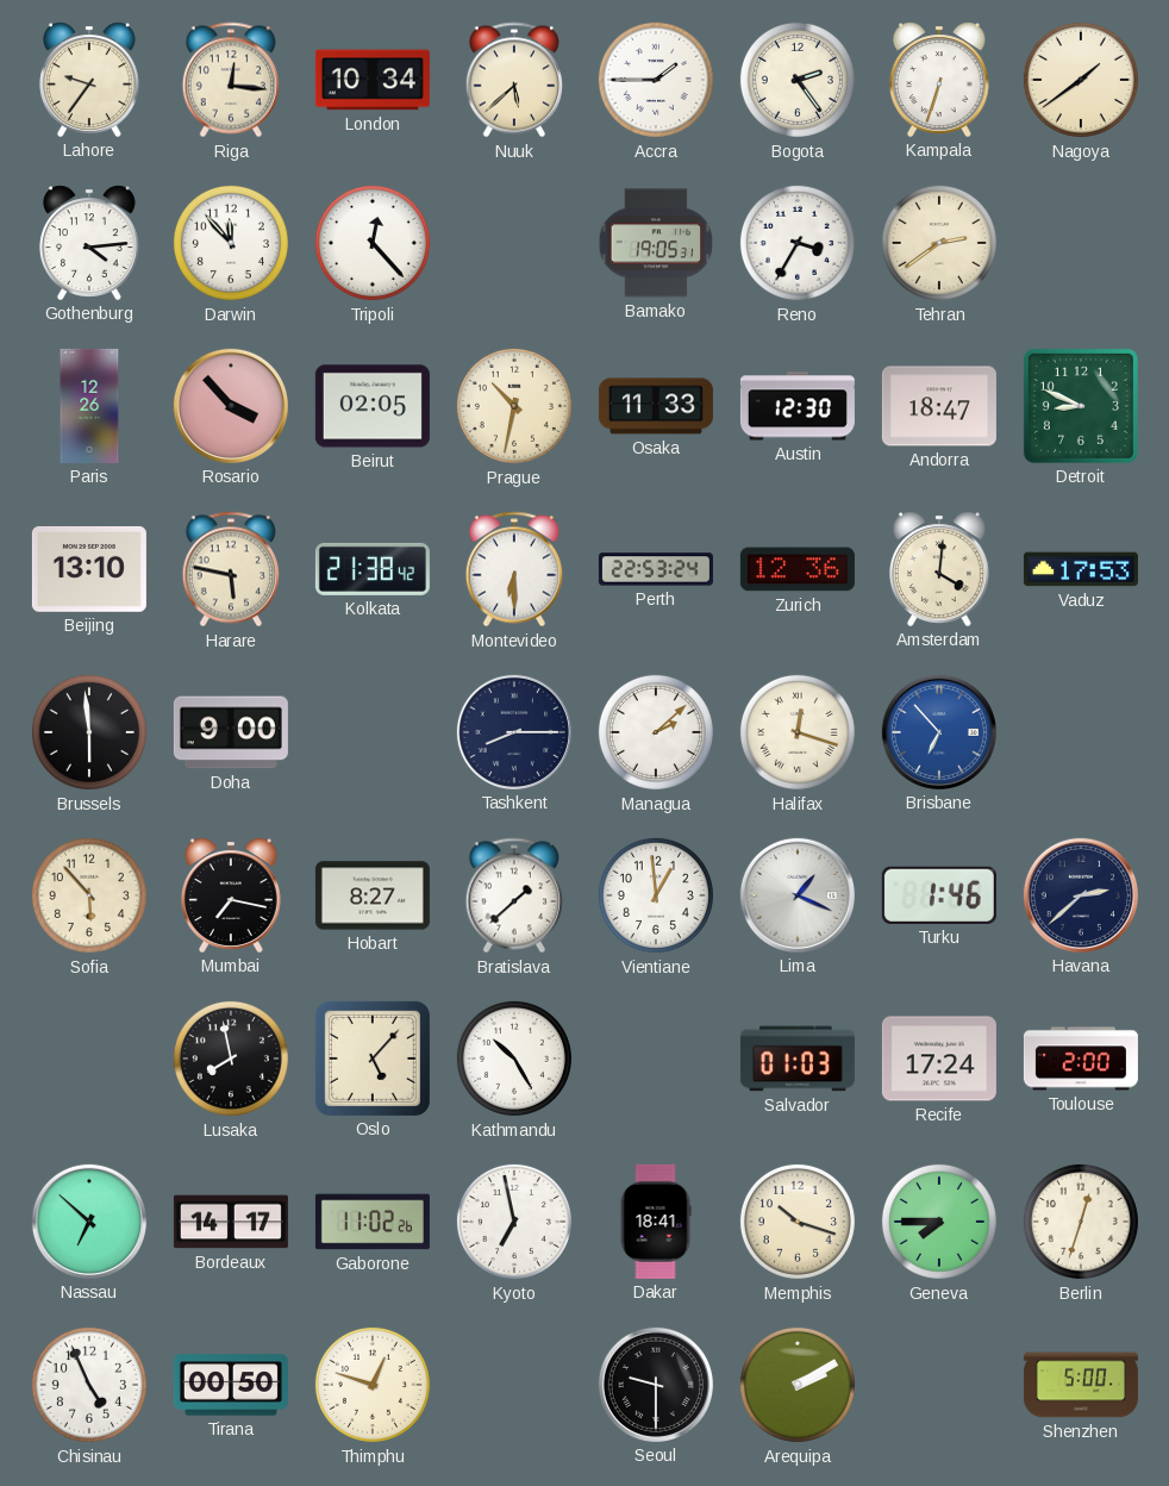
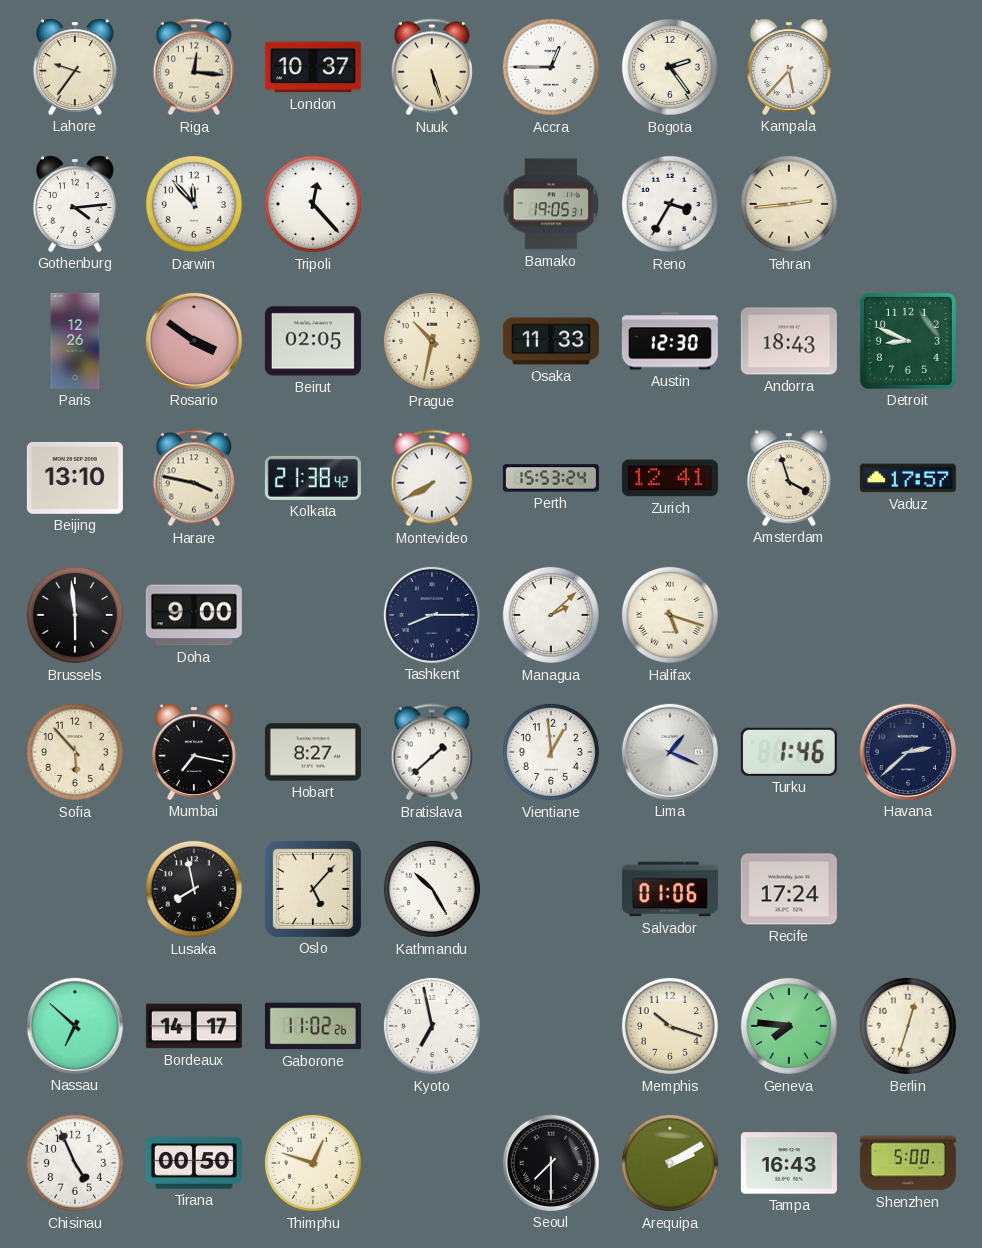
London: 10:34 -> 10:37
Nuuk: 5:38 -> 5:27
Accra: 1:45 -> 12:45
Kampala: 6:33 -> 5:37
Nagoya: 1:39 -> none
Tehran: 2:39 -> 2:44
Rosario: 3:53 -> 3:51
Andorra: 18:47 -> 18:43
Harare: 5:47 -> 3:47
Montevideo: 6:30 -> 7:40
Perth: 22:53 -> 15:53
Zurich: 12:36 -> 12:41
Amsterdam: 4:01 -> 3:57
Vaduz: 17:53 -> 17:57
Halifax: 12:18 -> 5:18
Brisbane: 6:53 -> none
Salvador: 01:03 -> 01:06
Toulouse: 2:00 -> none
Dakar: 18:41 -> none
Geneva: 7:45 -> 7:46
Seoul: 9:30 -> 7:30
Tampa: none -> 16:43
